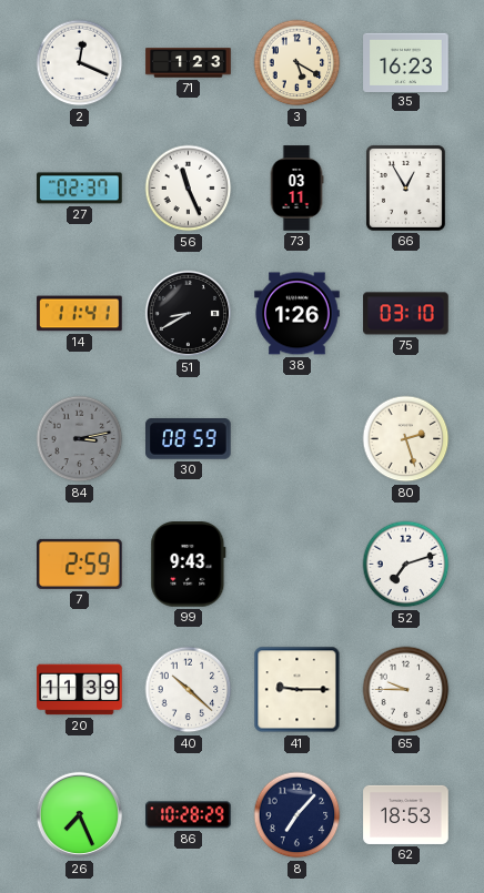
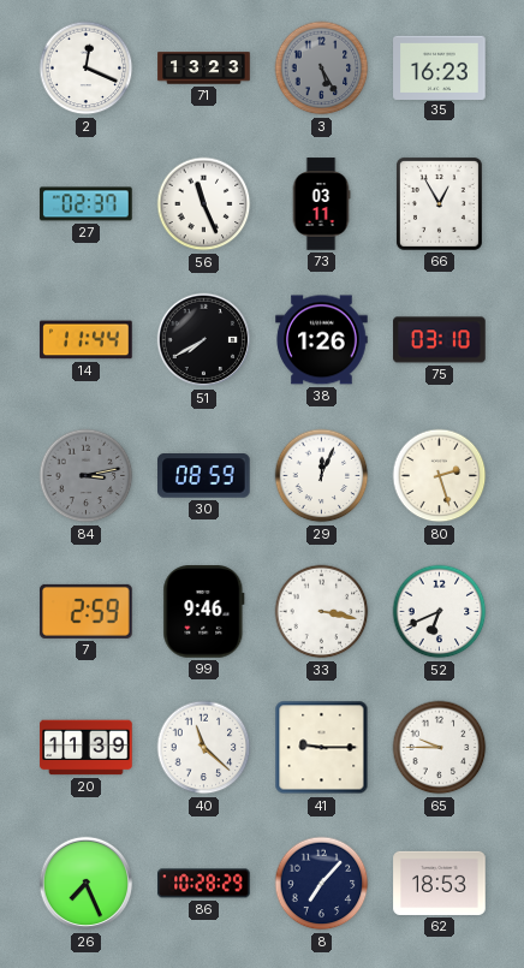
71: 1:23 -> 13:23
3: 5:20 -> 5:25
3 dial: cream -> grey
14: 11:41 -> 11:44
51: 8:40 -> 7:40
29: none -> 12:04
99: 9:43 -> 9:46
33: none -> 3:17
52: 7:12 -> 6:41
40: 10:22 -> 11:22
